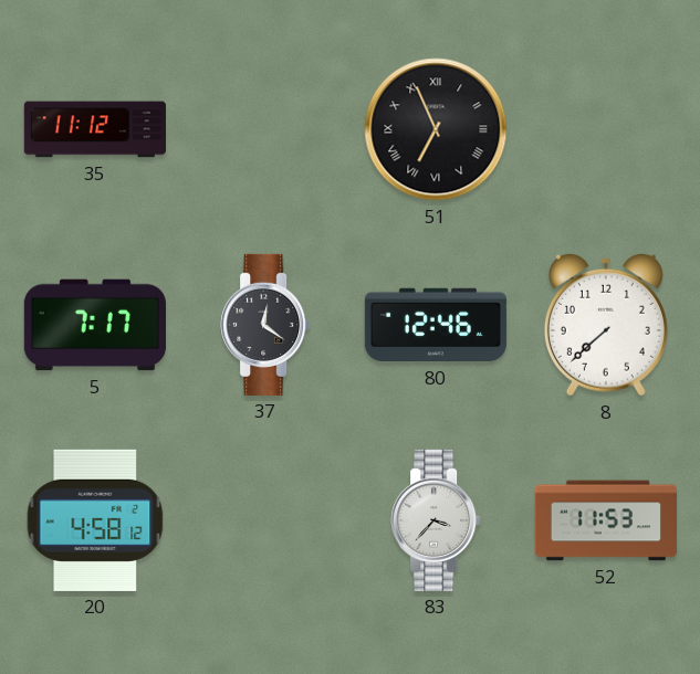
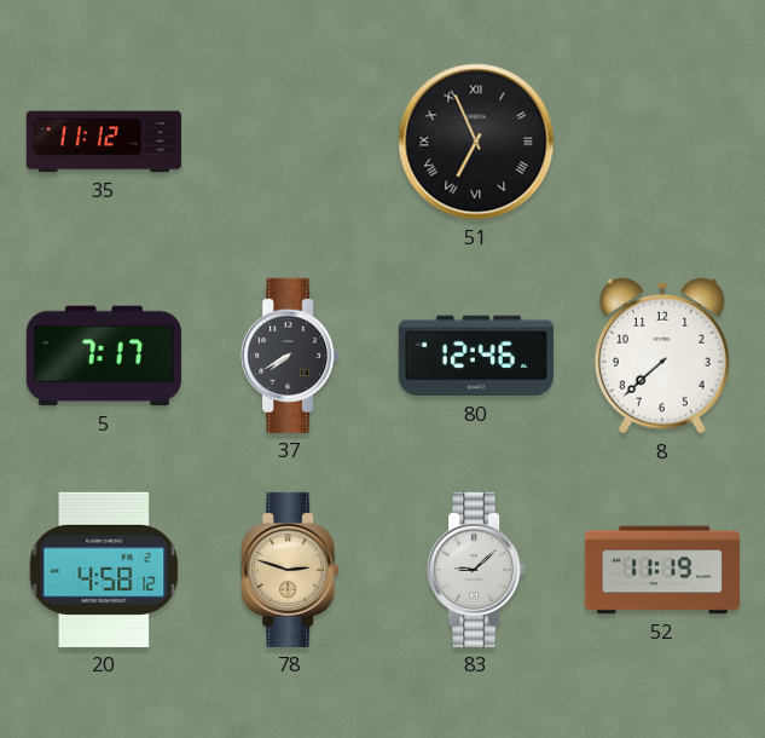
37: 12:21 -> 7:40
78: none -> 2:48
83: 3:37 -> 9:08
52: 11:53 -> 11:19
